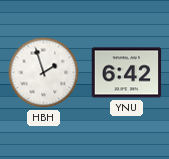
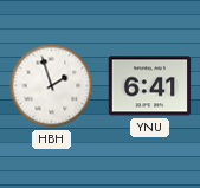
YNU: 6:42 -> 6:41
